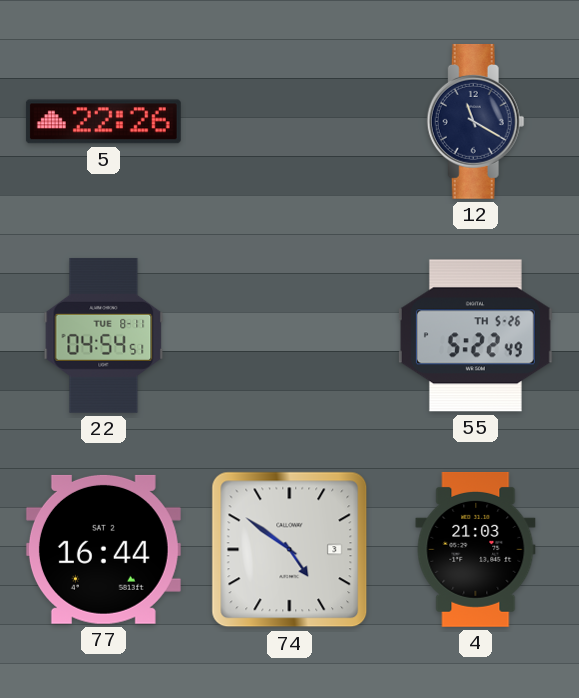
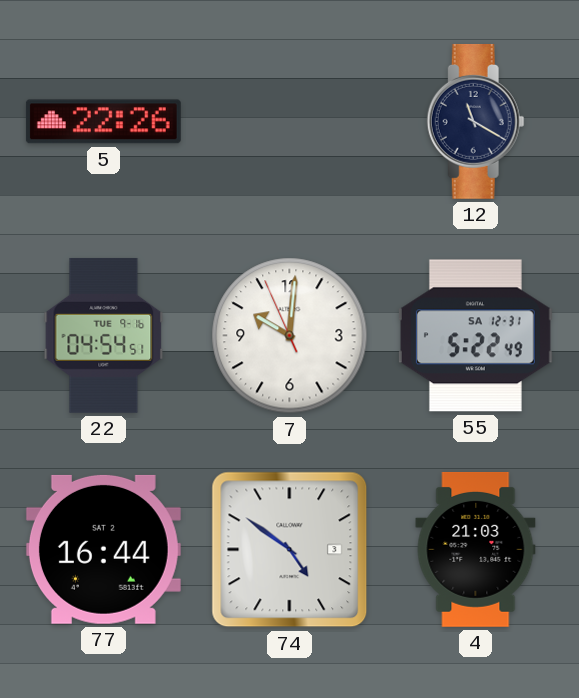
22 date: TUE 8-11 -> TUE 9-16
7: none -> 10:00
55 date: TH 5-26 -> SA 12-31
